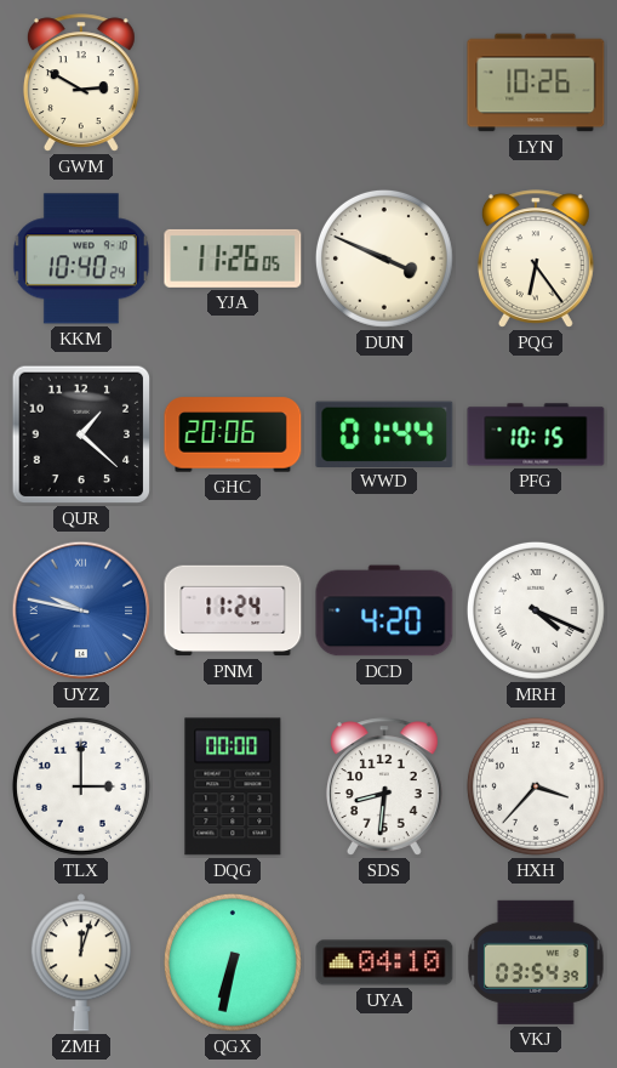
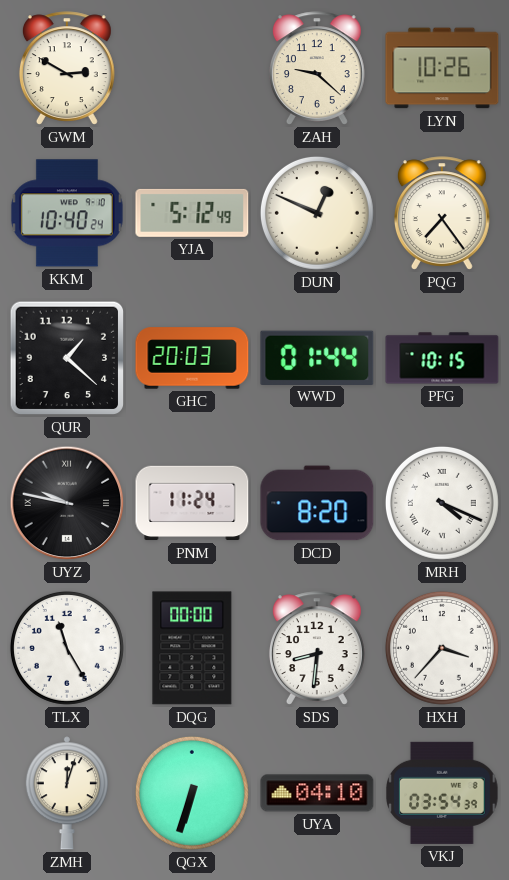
ZAH: none -> 9:22
YJA: 11:26 -> 5:12
DUN: 3:49 -> 12:49
PQG: 6:24 -> 7:24
GHC: 20:06 -> 20:03
UYZ dial: blue -> black
DCD: 4:20 -> 8:20
TLX: 3:00 -> 11:25
QGX: 6:32 -> 6:33
